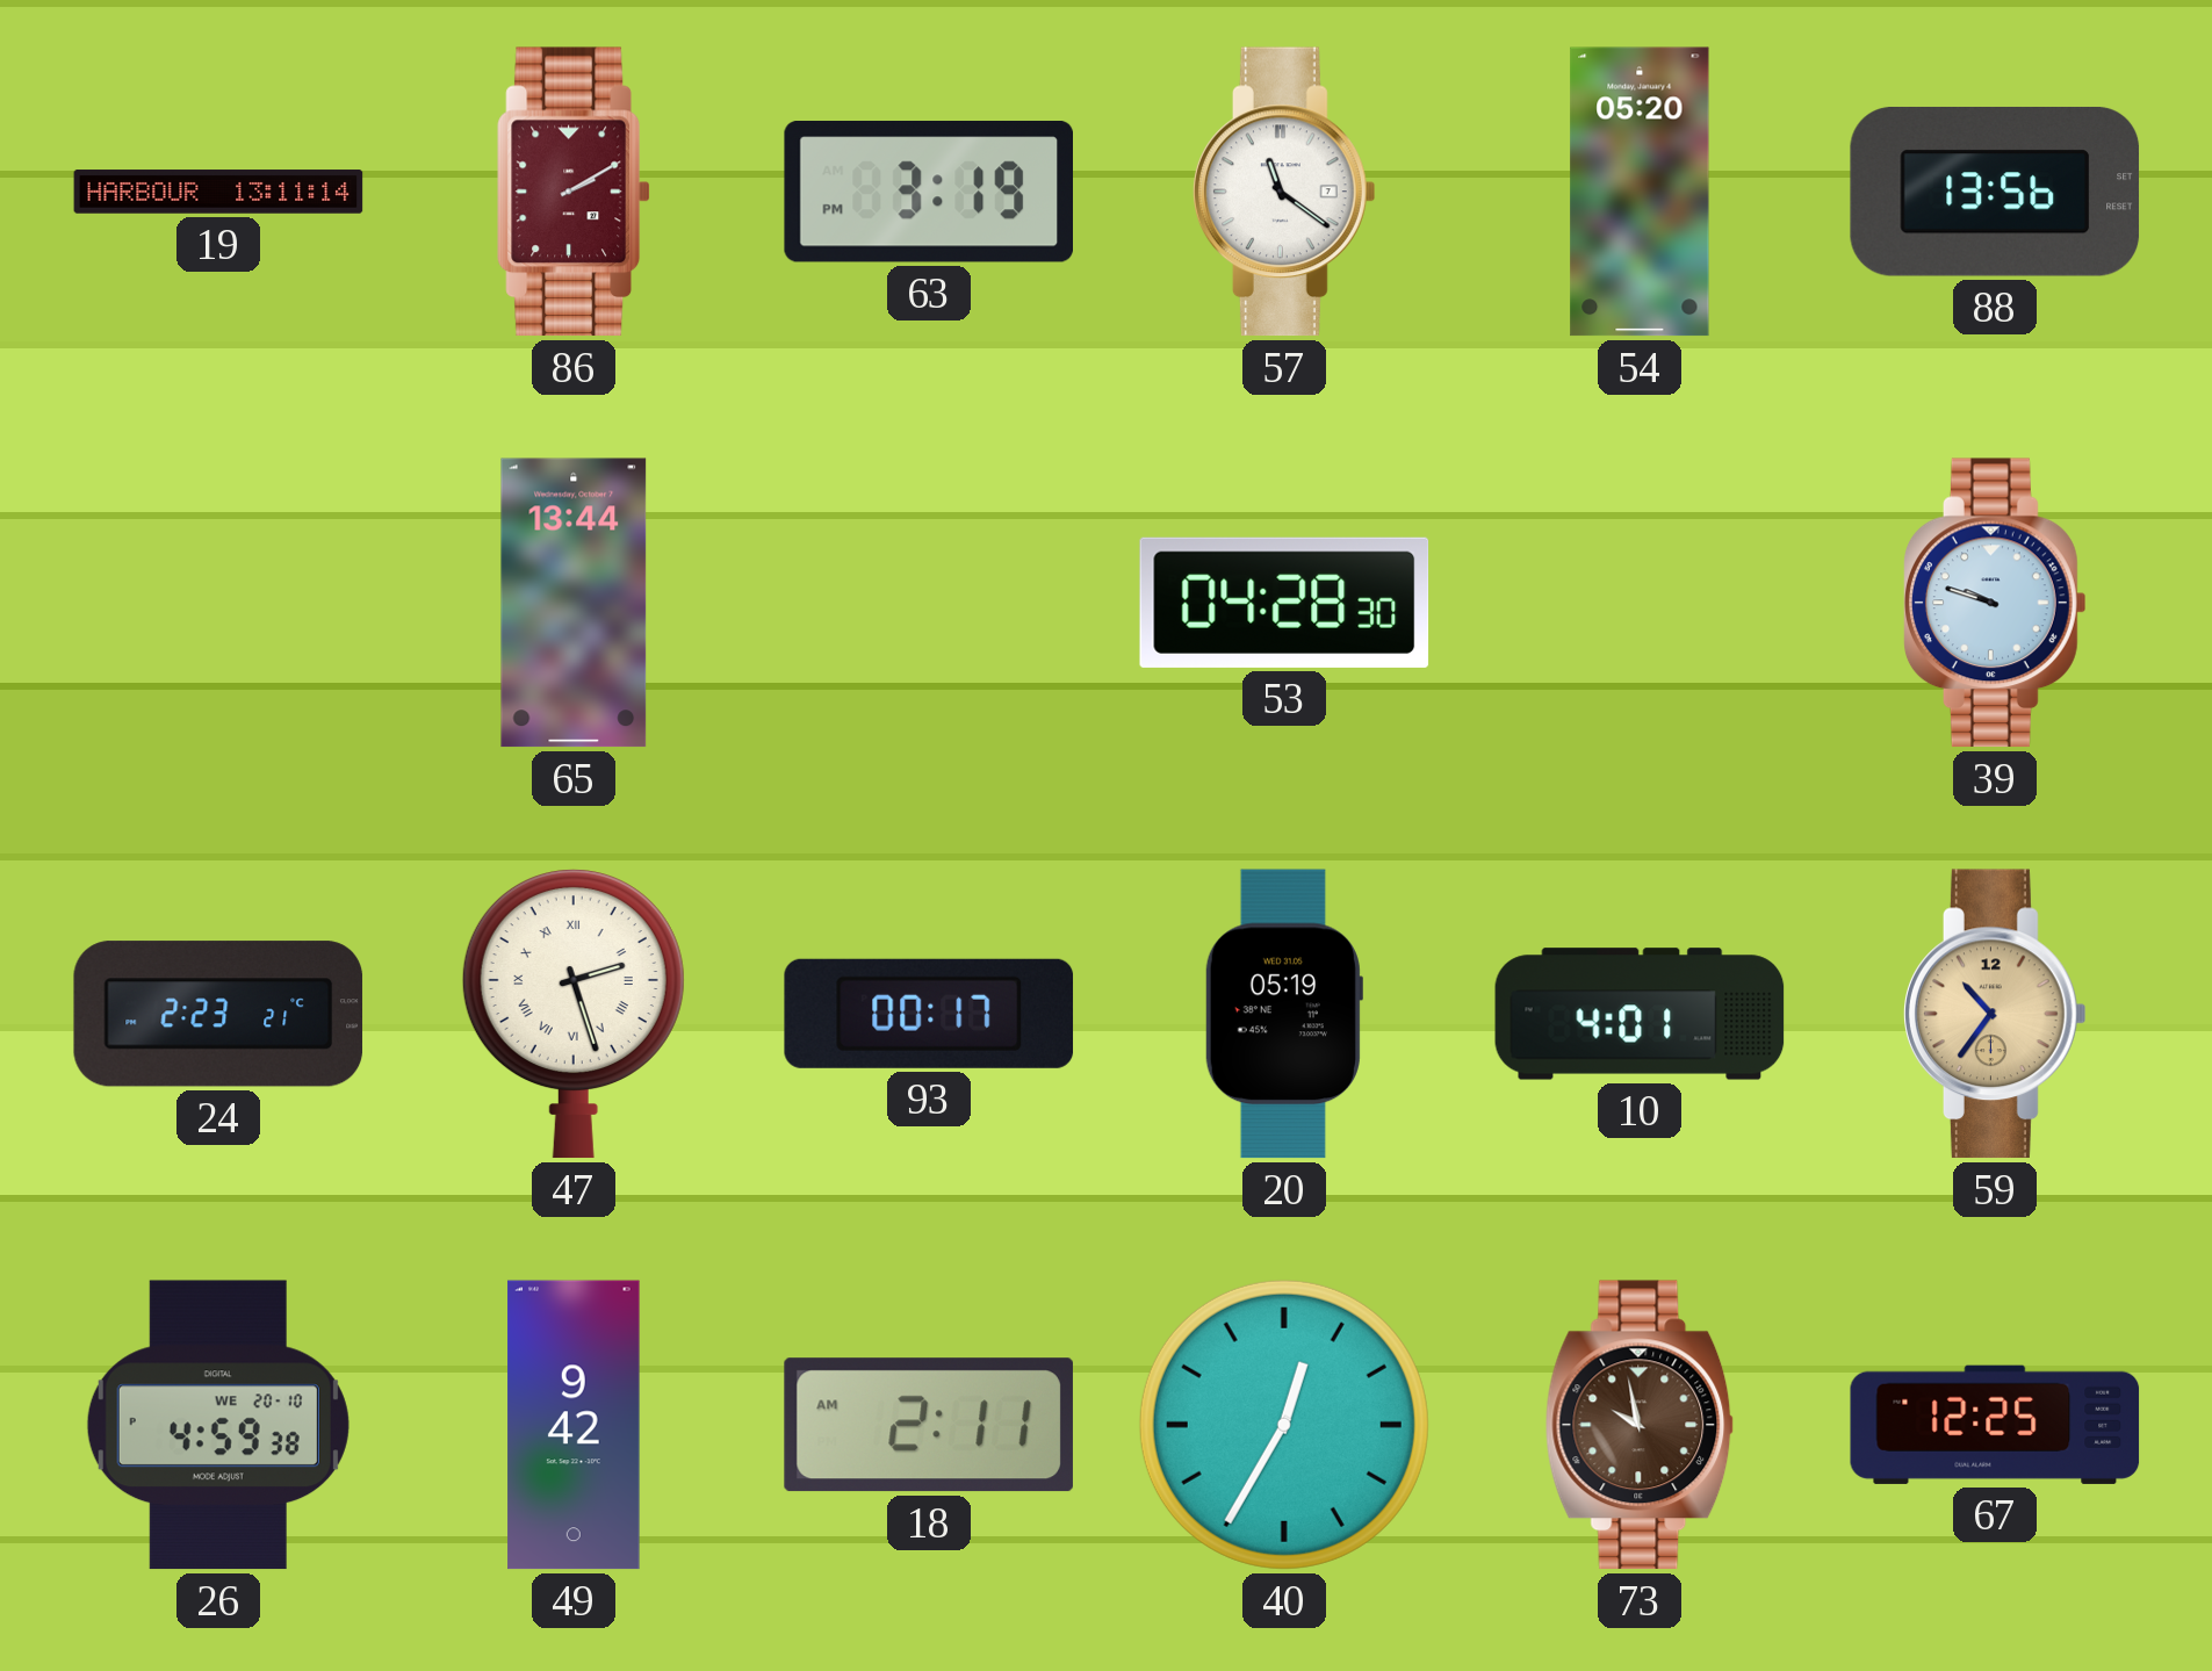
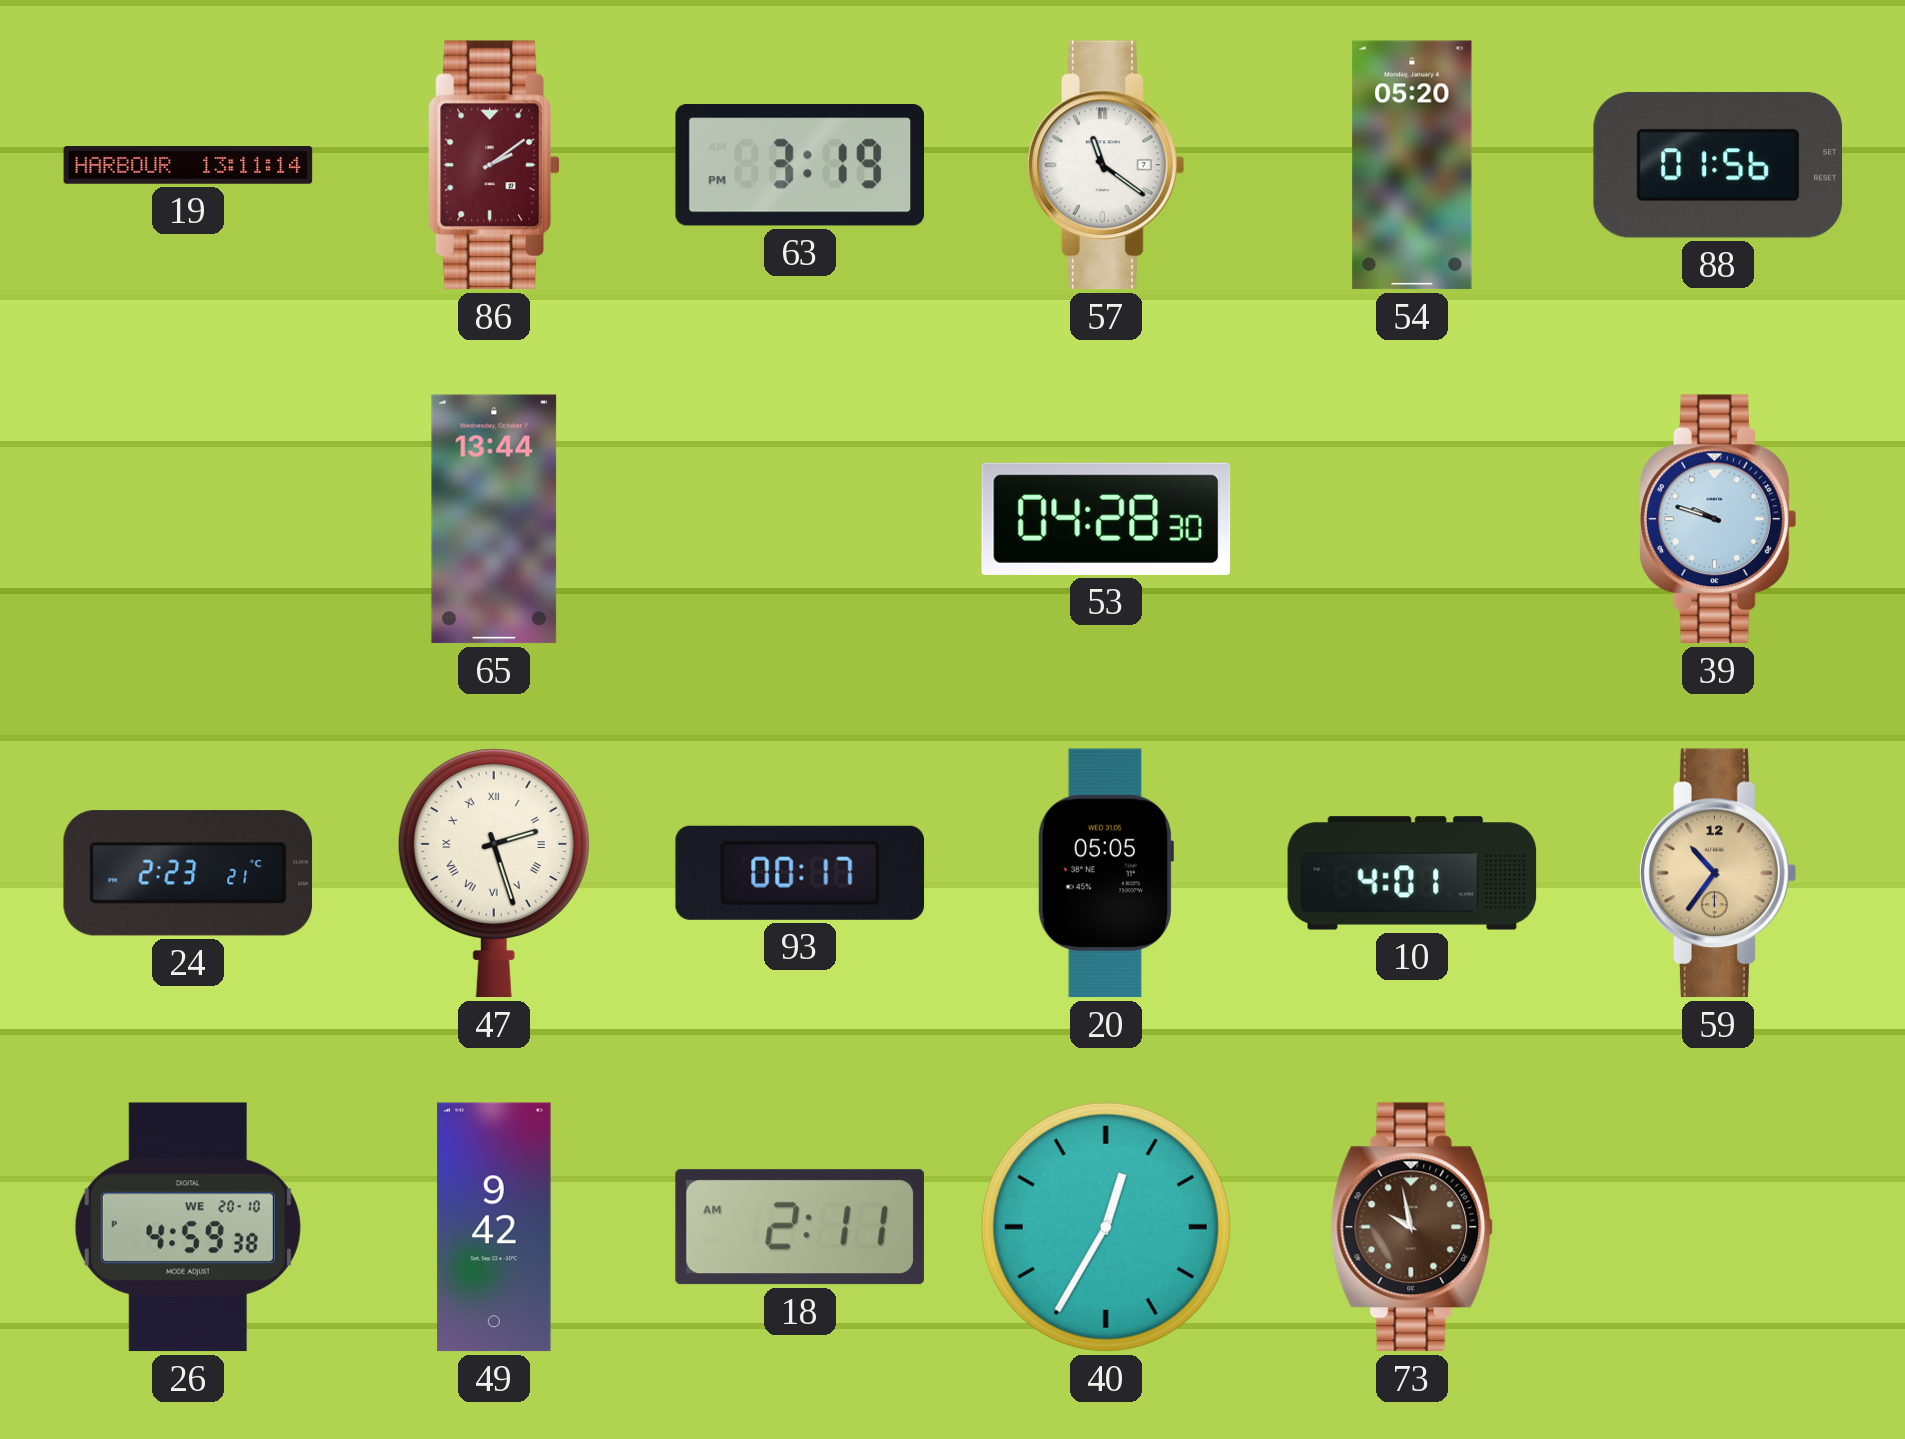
86: 2:10 -> 2:09
88: 13:56 -> 01:56
20: 05:19 -> 05:05
67: 12:25 -> none
